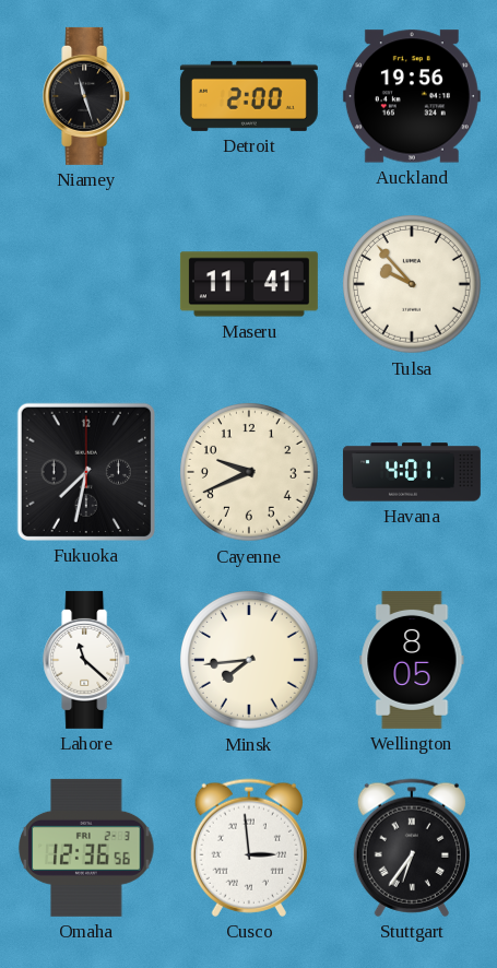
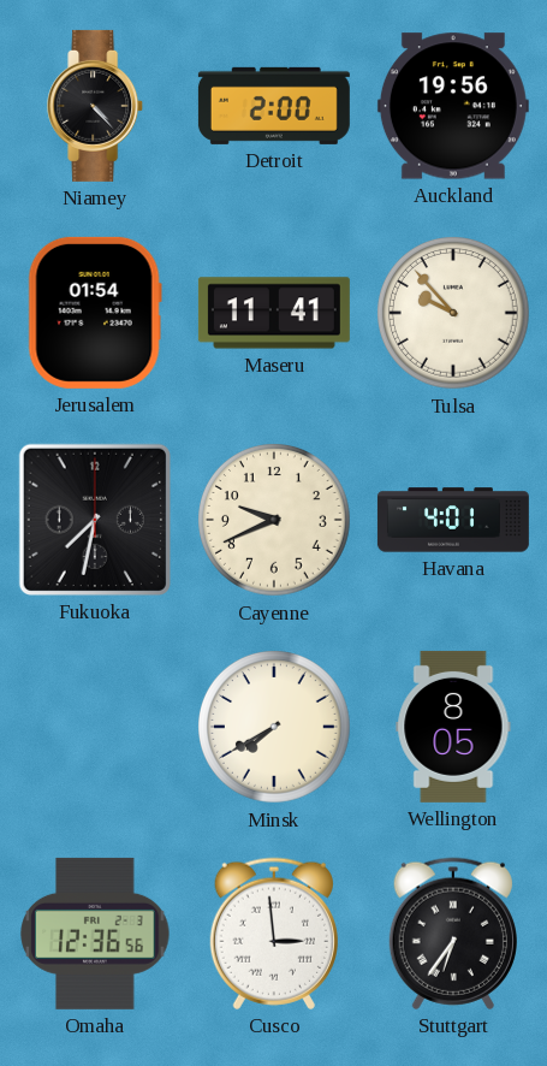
Niamey: 11:27 -> 4:23
Jerusalem: none -> 01:54
Lahore: 11:22 -> none
Minsk: 7:44 -> 7:40
